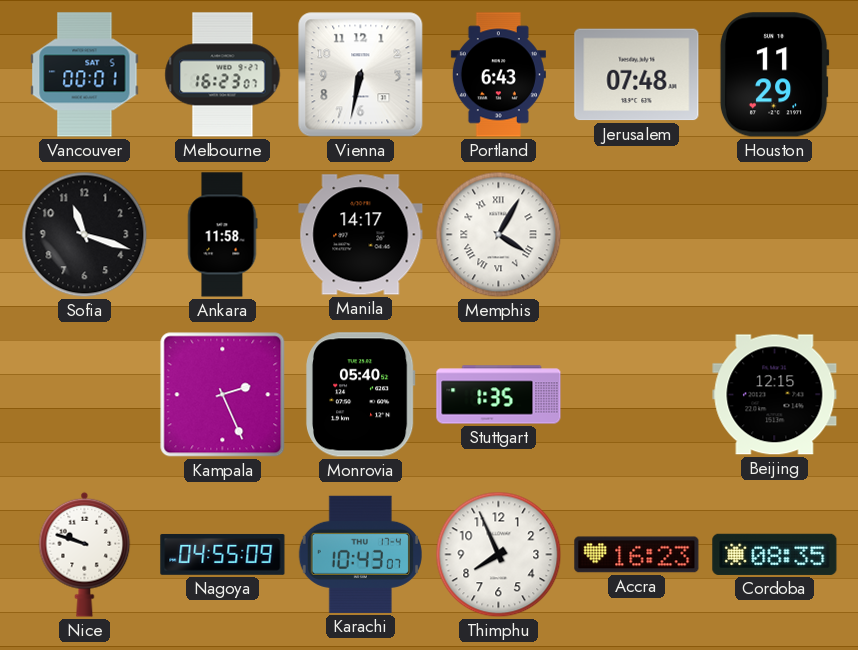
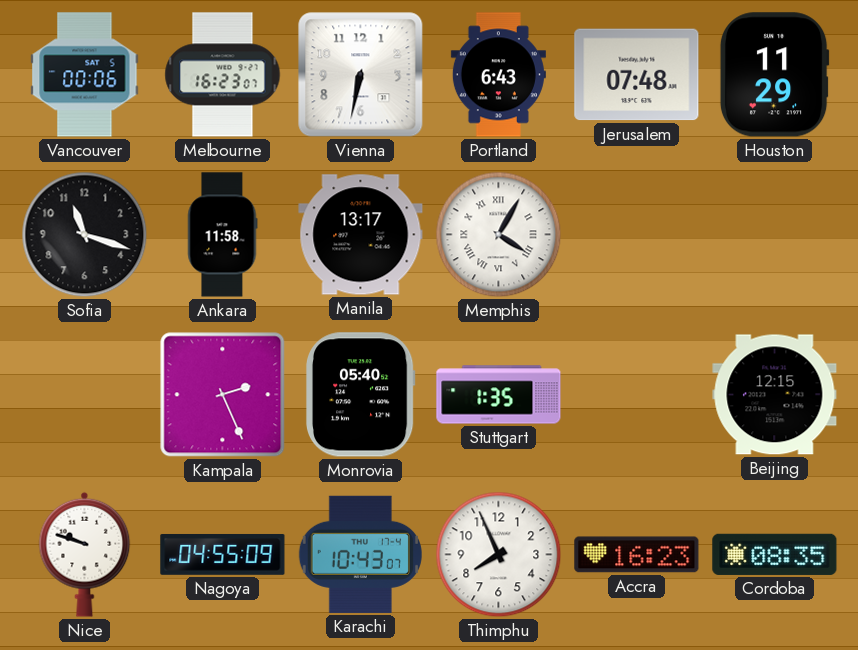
Vancouver: 00:01 -> 00:06
Manila: 14:17 -> 13:17
